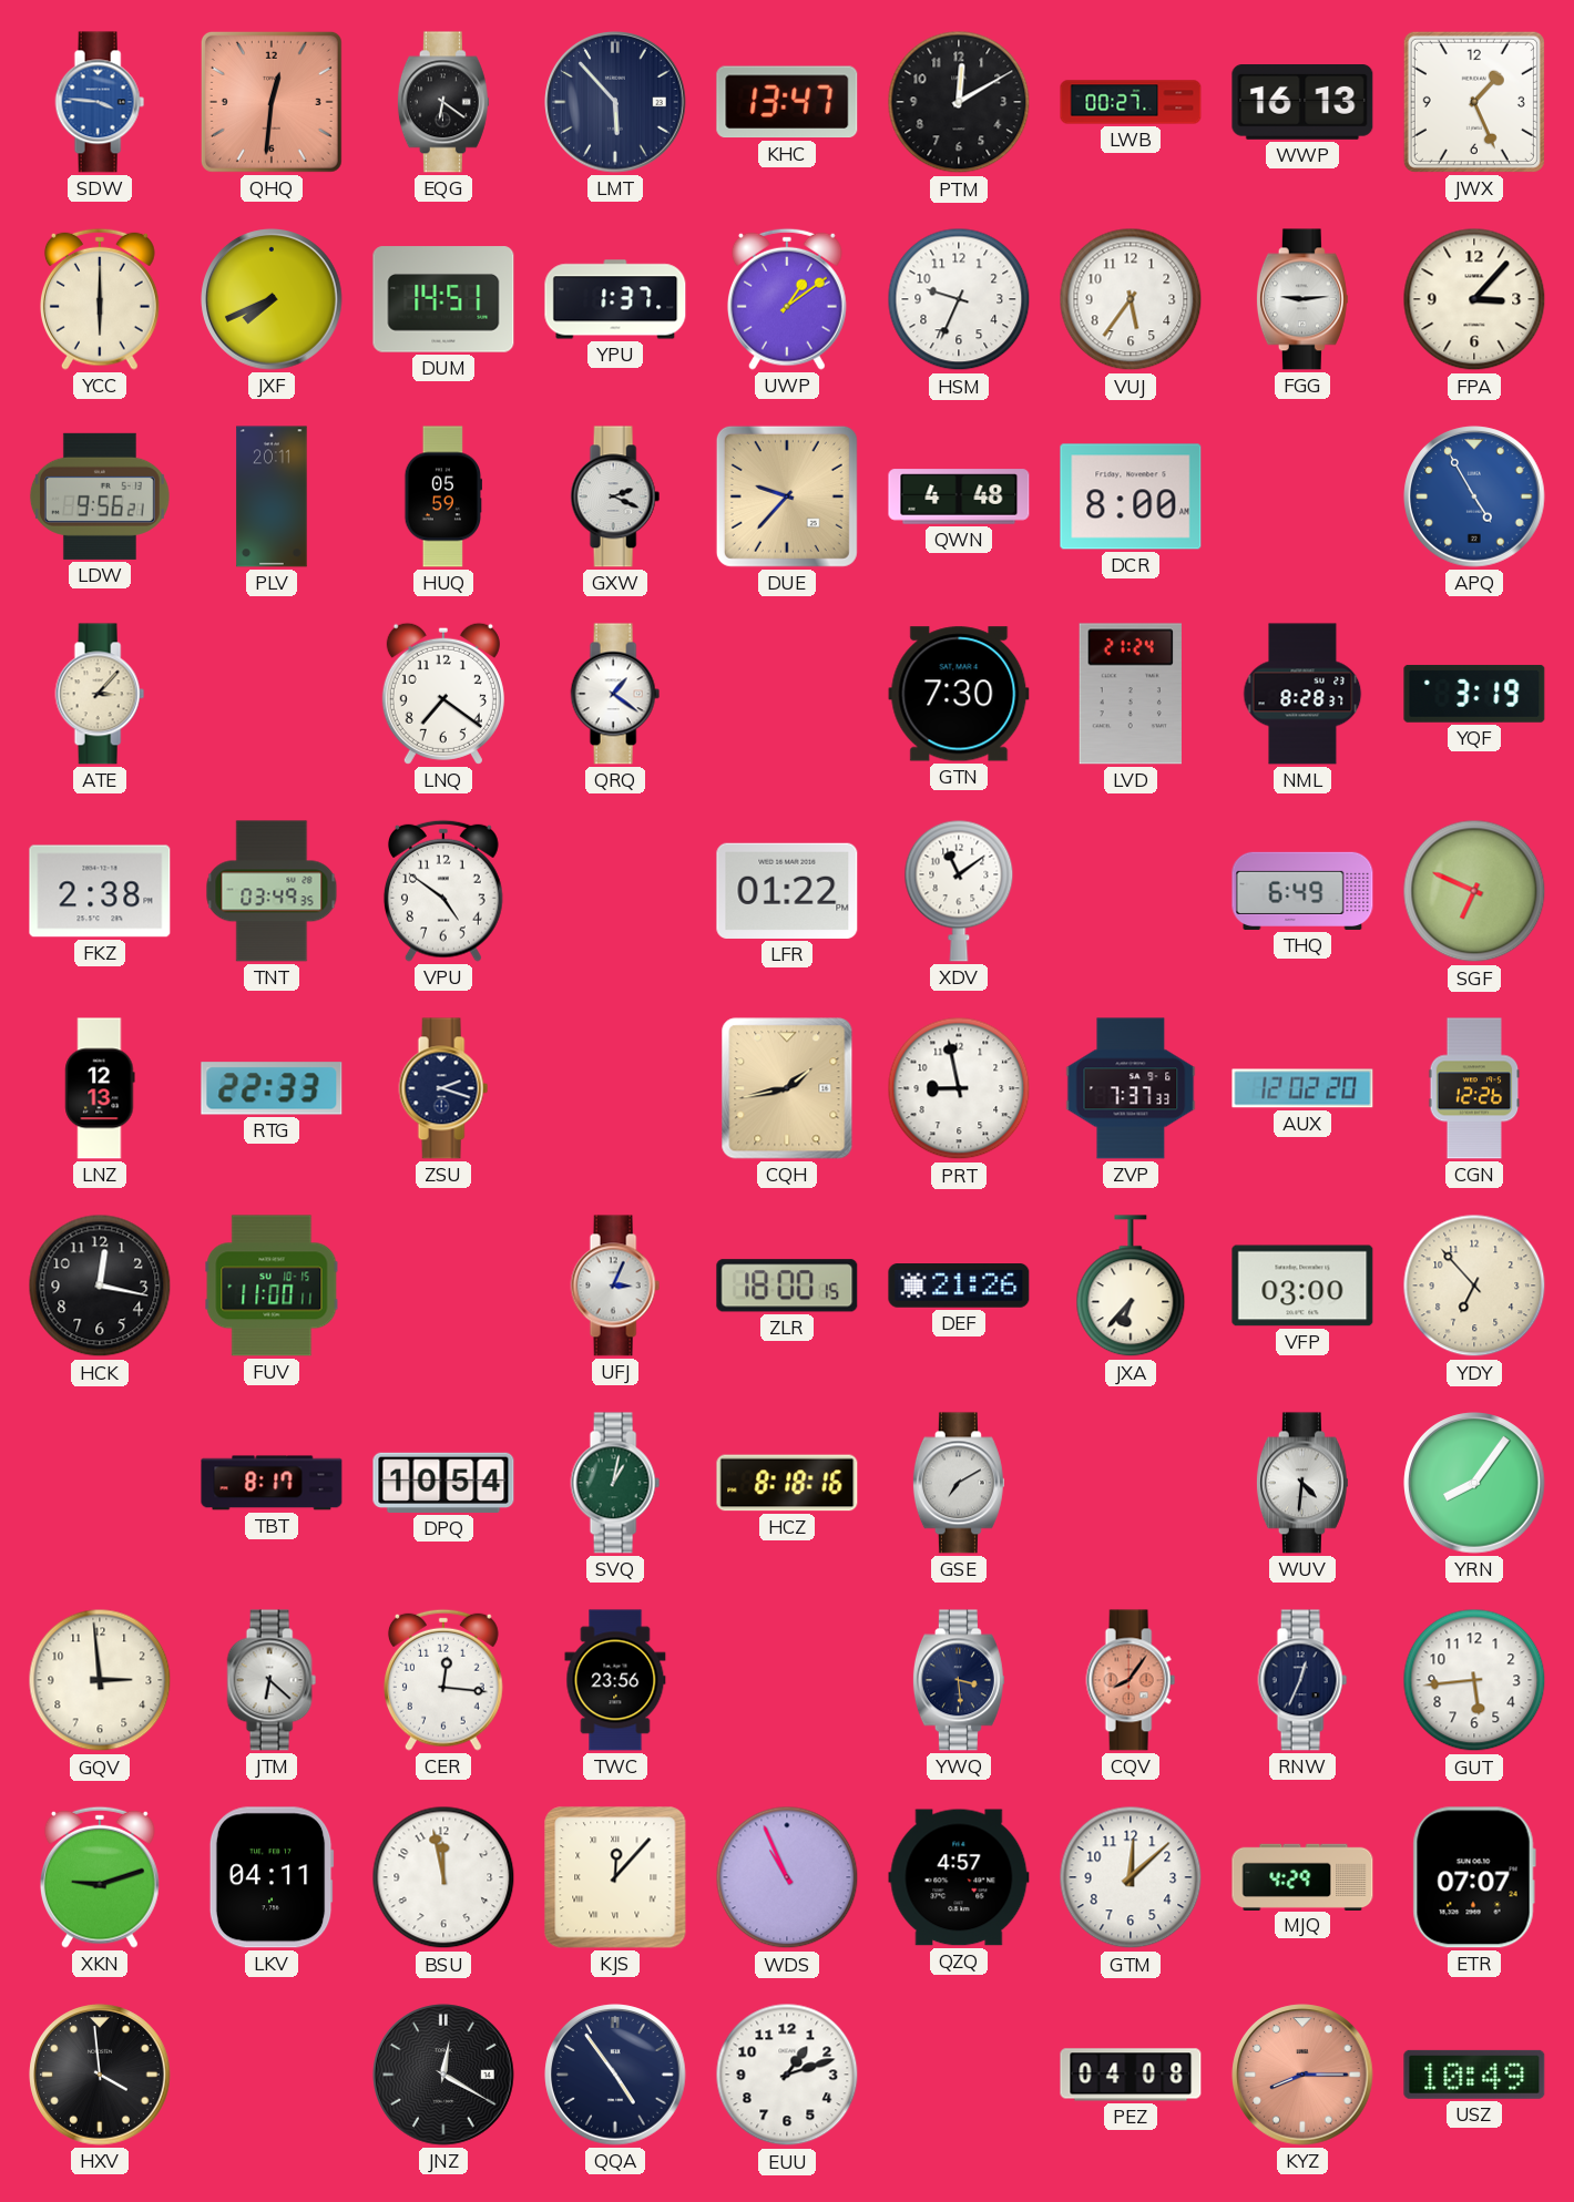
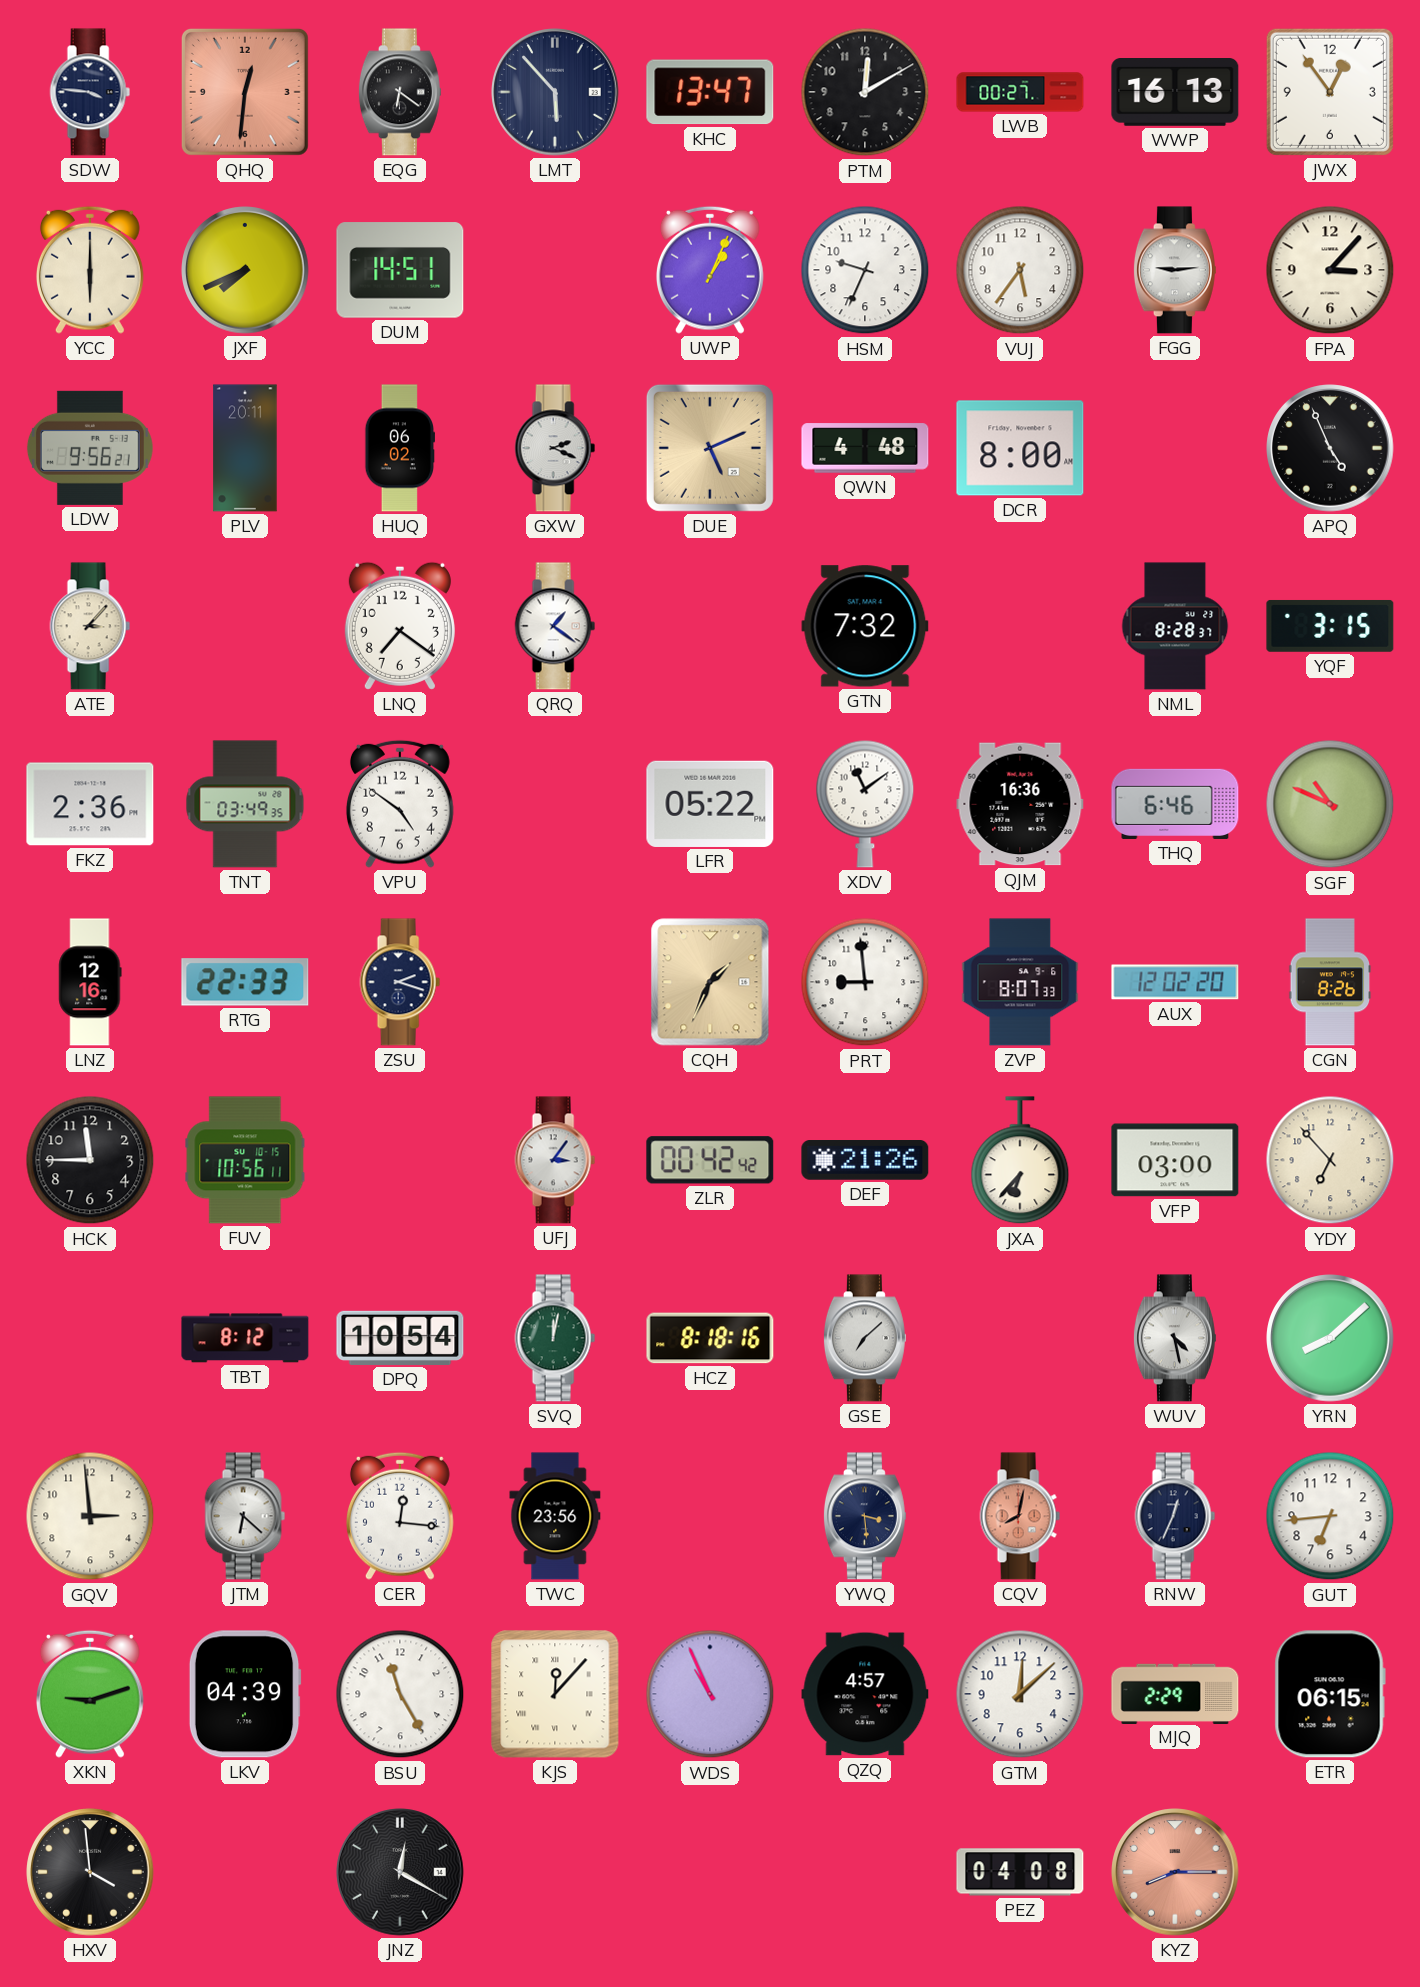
SDW dial: blue -> navy
JWX: 1:26 -> 12:54
YPU: 1:37 -> none
UWP: 1:09 -> 1:04
HUQ: 05:59 -> 06:02
DUE: 9:37 -> 5:11
APQ: 4:55 -> 4:56
APQ dial: blue -> black
GTN: 7:30 -> 7:32
LVD: 21:24 -> none
YQF: 3:19 -> 3:15
FKZ: 2:38 -> 2:36
LFR: 01:22 -> 05:22
QJM: none -> 16:36
THQ: 6:49 -> 6:46
SGF: 6:49 -> 10:49
LNZ: 12:13 -> 12:16
CQH: 1:43 -> 1:34
PRT: 8:58 -> 8:59
ZVP: 7:37 -> 8:07
CGN: 12:26 -> 8:26
HCK: 12:17 -> 11:45
FUV: 11:00 -> 10:56
UFJ: 3:04 -> 3:06
ZLR: 18:00 -> 00:42
TBT: 8:17 -> 8:12
SVQ: 1:02 -> 12:02
GSE: 7:10 -> 7:08
WUV: 4:31 -> 4:28
YRN: 8:06 -> 8:08
CQV: 8:06 -> 8:02
GUT: 5:44 -> 6:44
LKV: 04:11 -> 04:39
BSU: 11:58 -> 11:25
MJQ: 4:29 -> 2:29
ETR: 07:07 -> 06:15
QQA: 4:54 -> none
EUU: 1:12 -> none
USZ: 10:49 -> none
